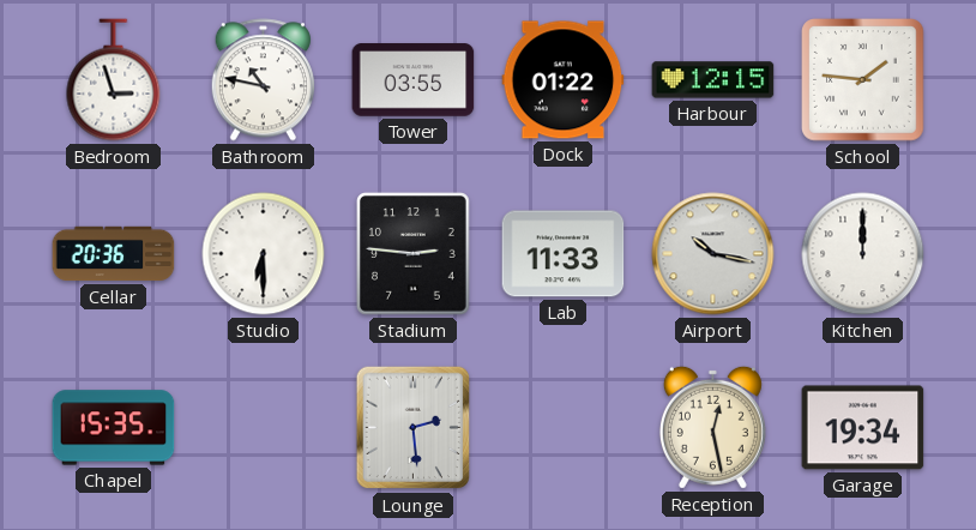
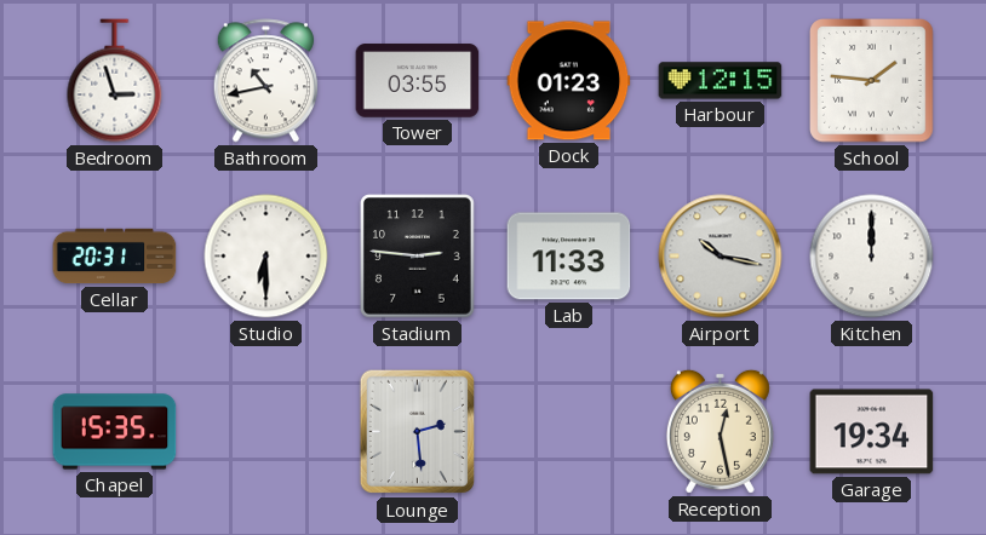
Bathroom: 10:47 -> 10:43
Dock: 01:22 -> 01:23
Cellar: 20:36 -> 20:31
